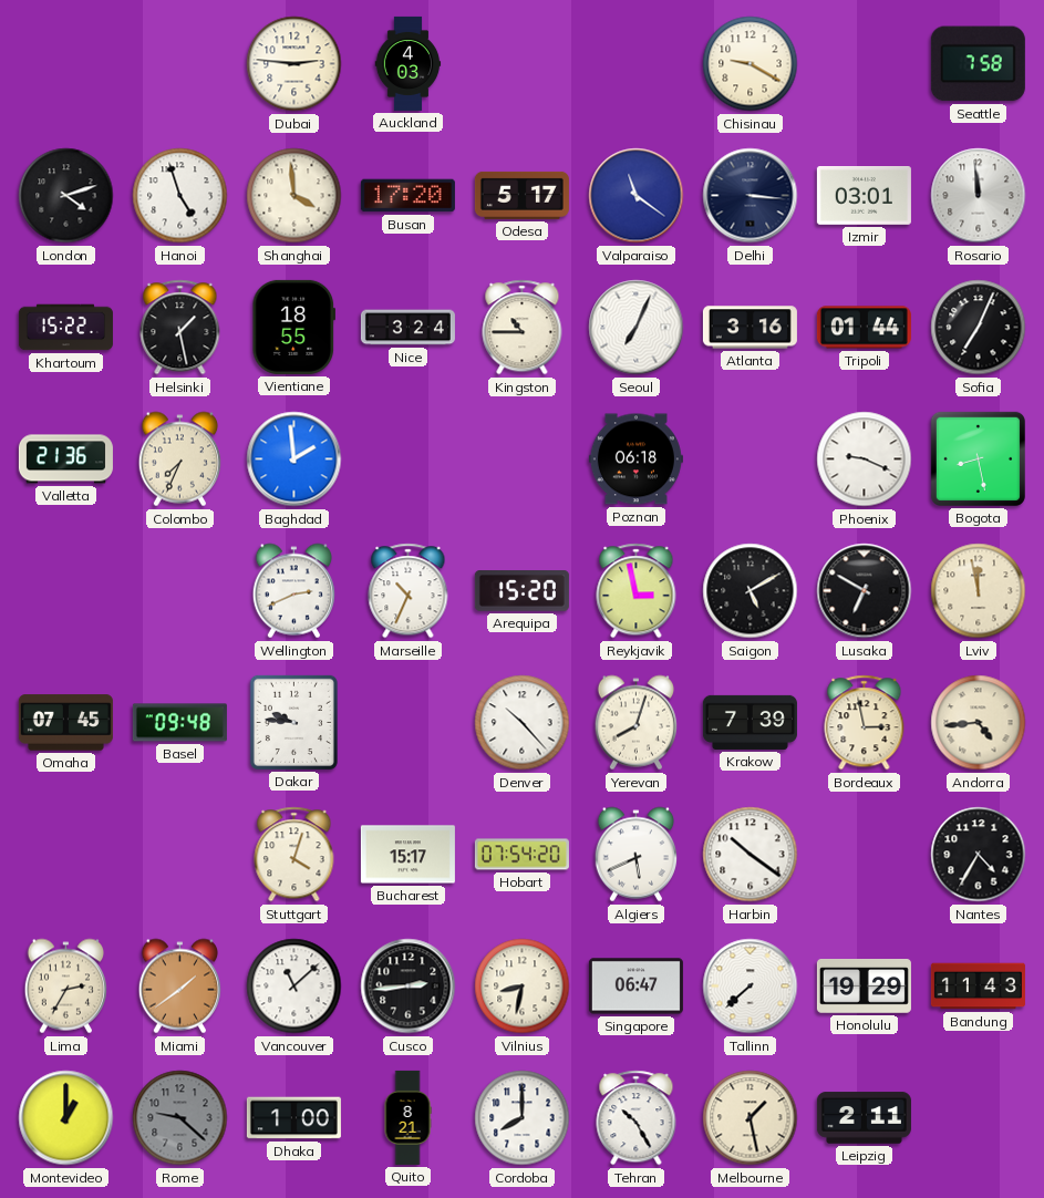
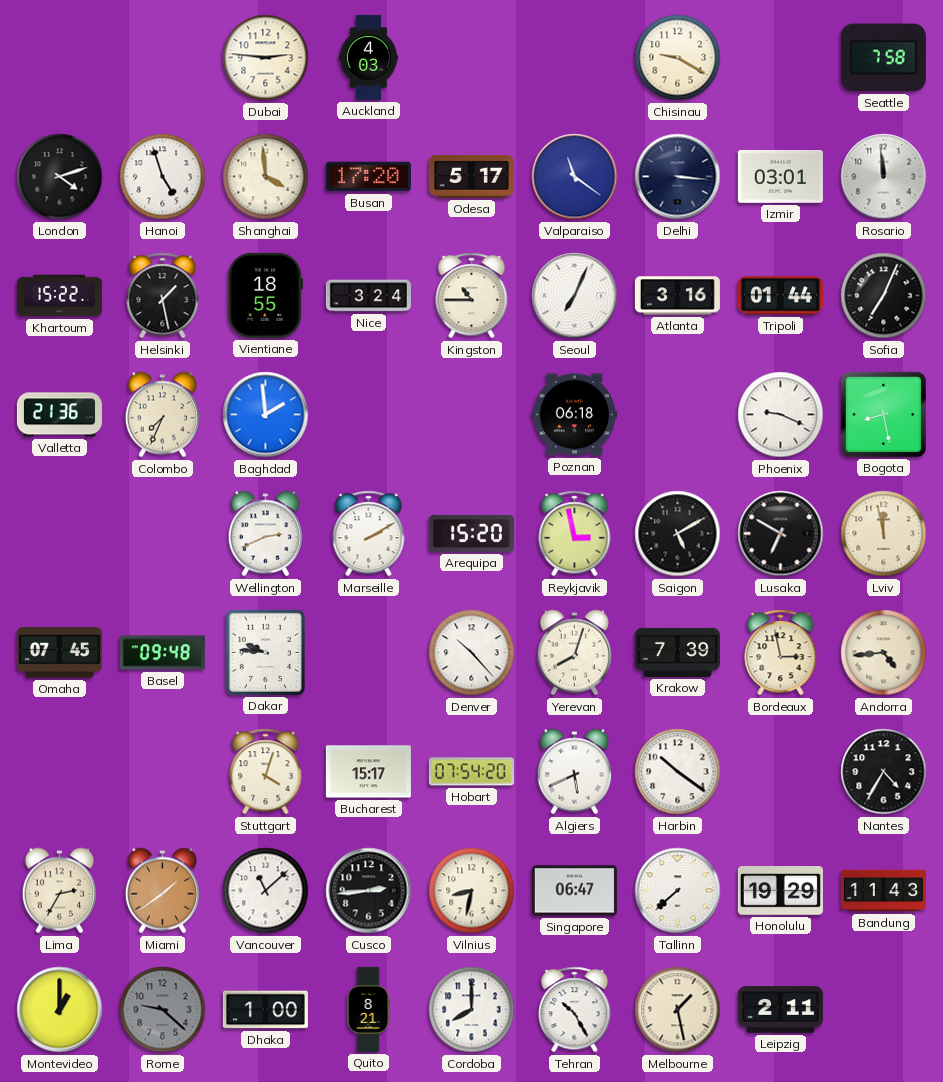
Marseille: 10:34 -> 2:10
